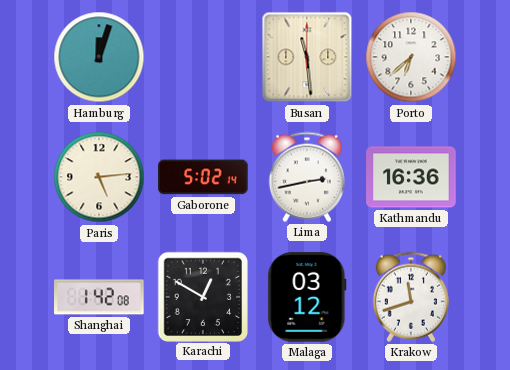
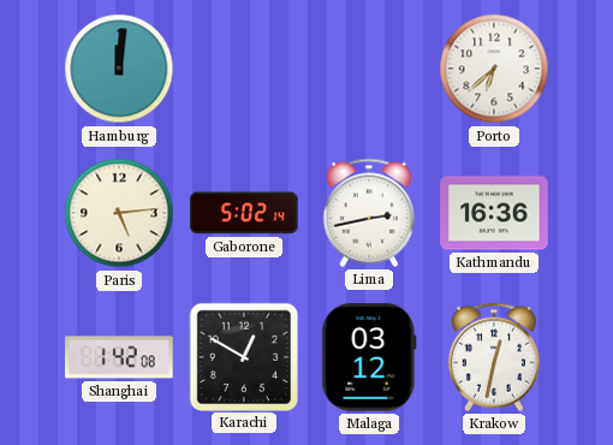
Hamburg: 12:03 -> 12:01
Busan: 11:29 -> none
Krakow: 11:42 -> 12:32
